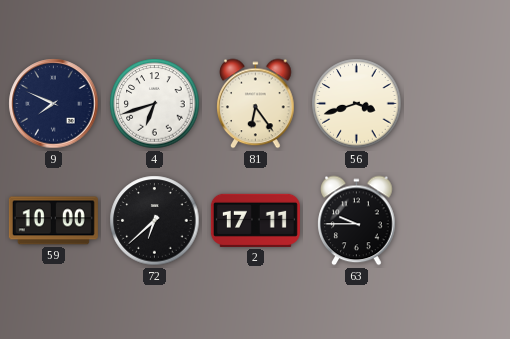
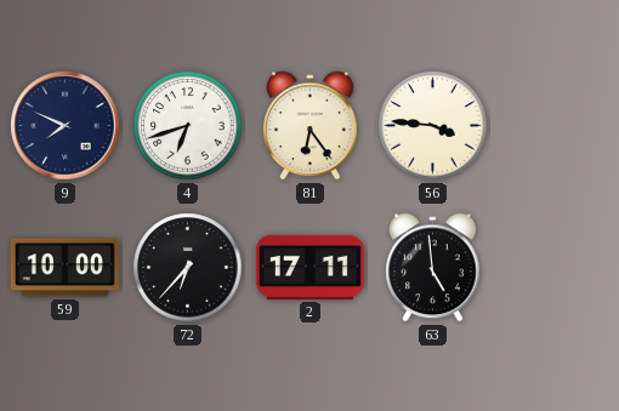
56: 3:42 -> 3:46
72: 6:38 -> 6:37
63: 9:45 -> 4:59
